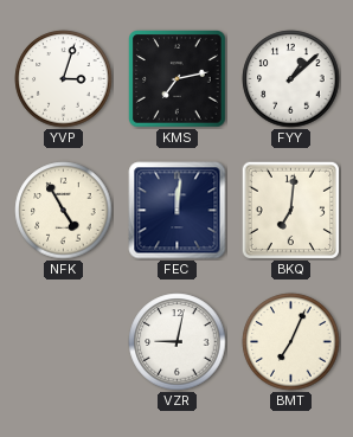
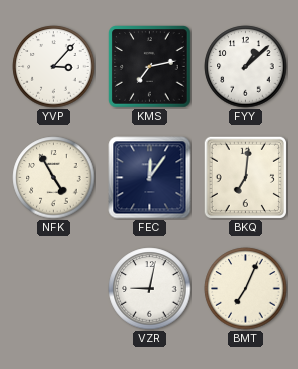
YVP: 3:03 -> 3:07
FEC: 12:01 -> 12:06
